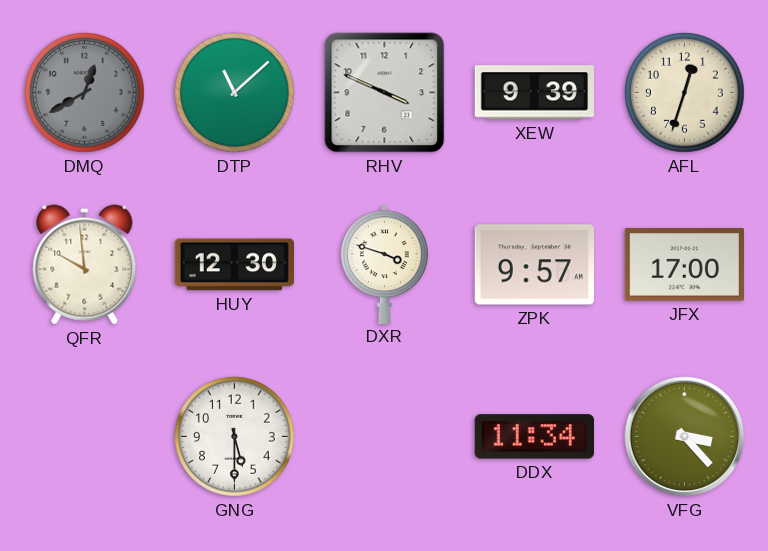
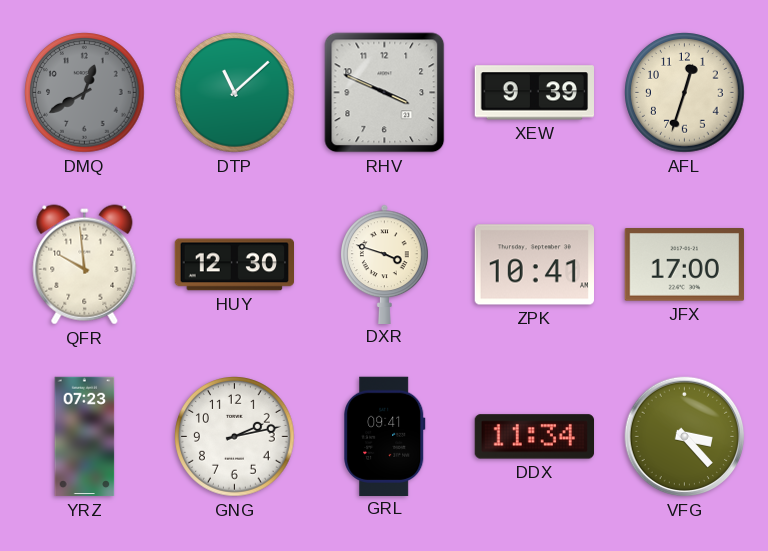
ZPK: 9:57 -> 10:41
YRZ: none -> 07:23
GNG: 5:30 -> 2:13
GRL: none -> 09:41
